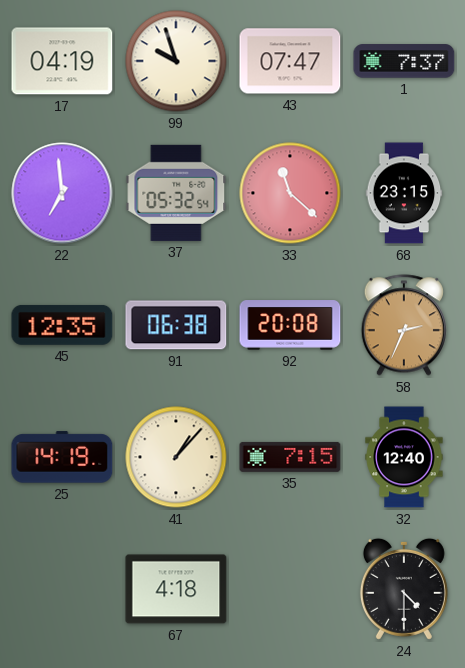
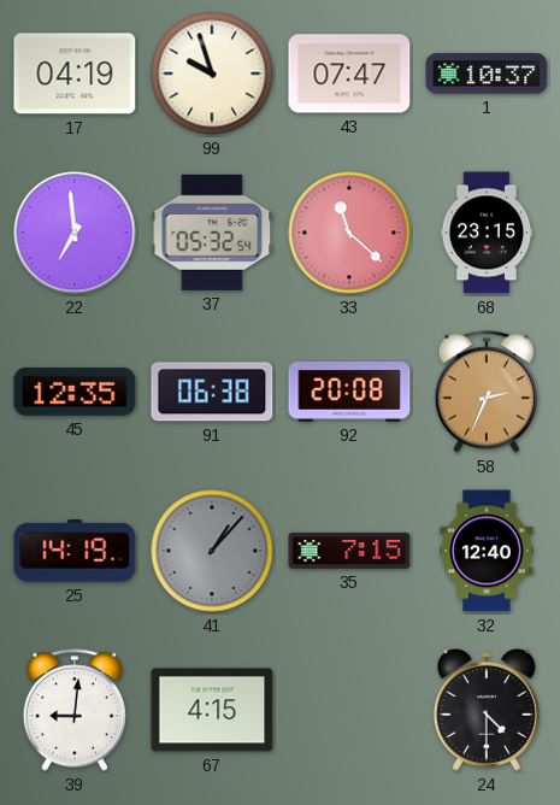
1: 7:37 -> 10:37
41 dial: cream -> grey
39: none -> 9:01
67: 4:18 -> 4:15
